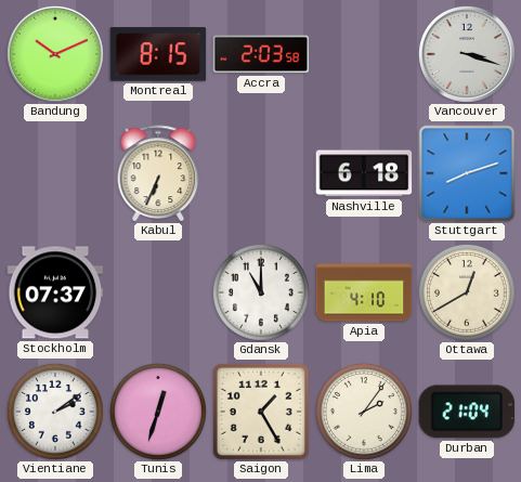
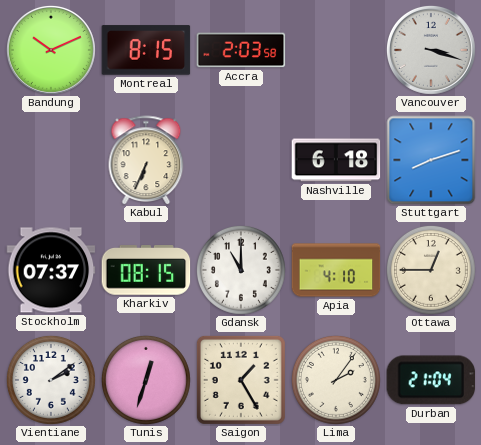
Kharkiv: none -> 08:15
Ottawa: 12:40 -> 12:45
